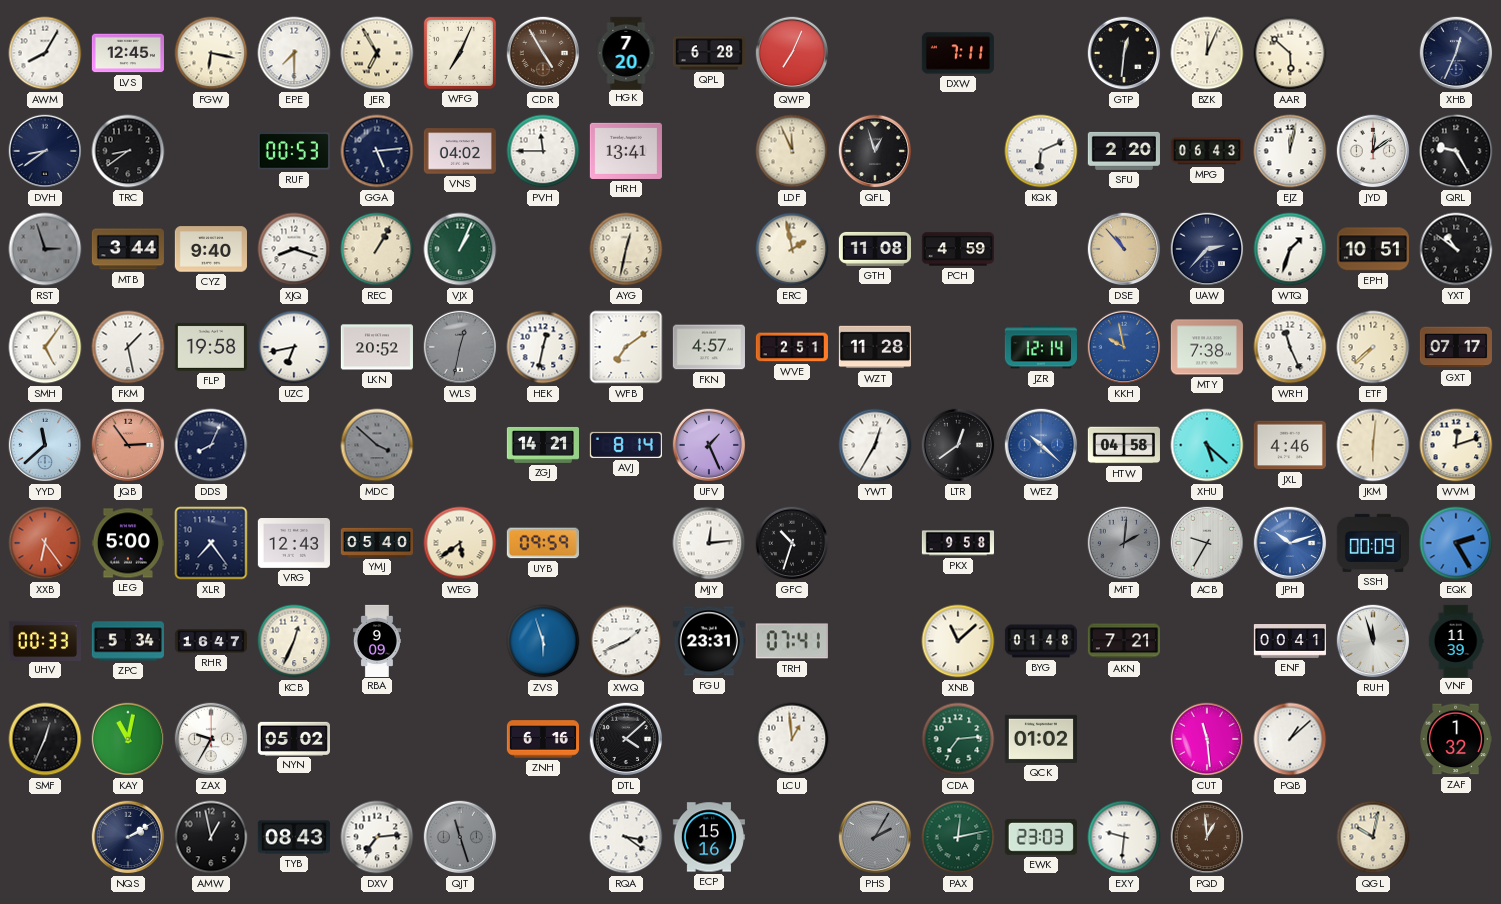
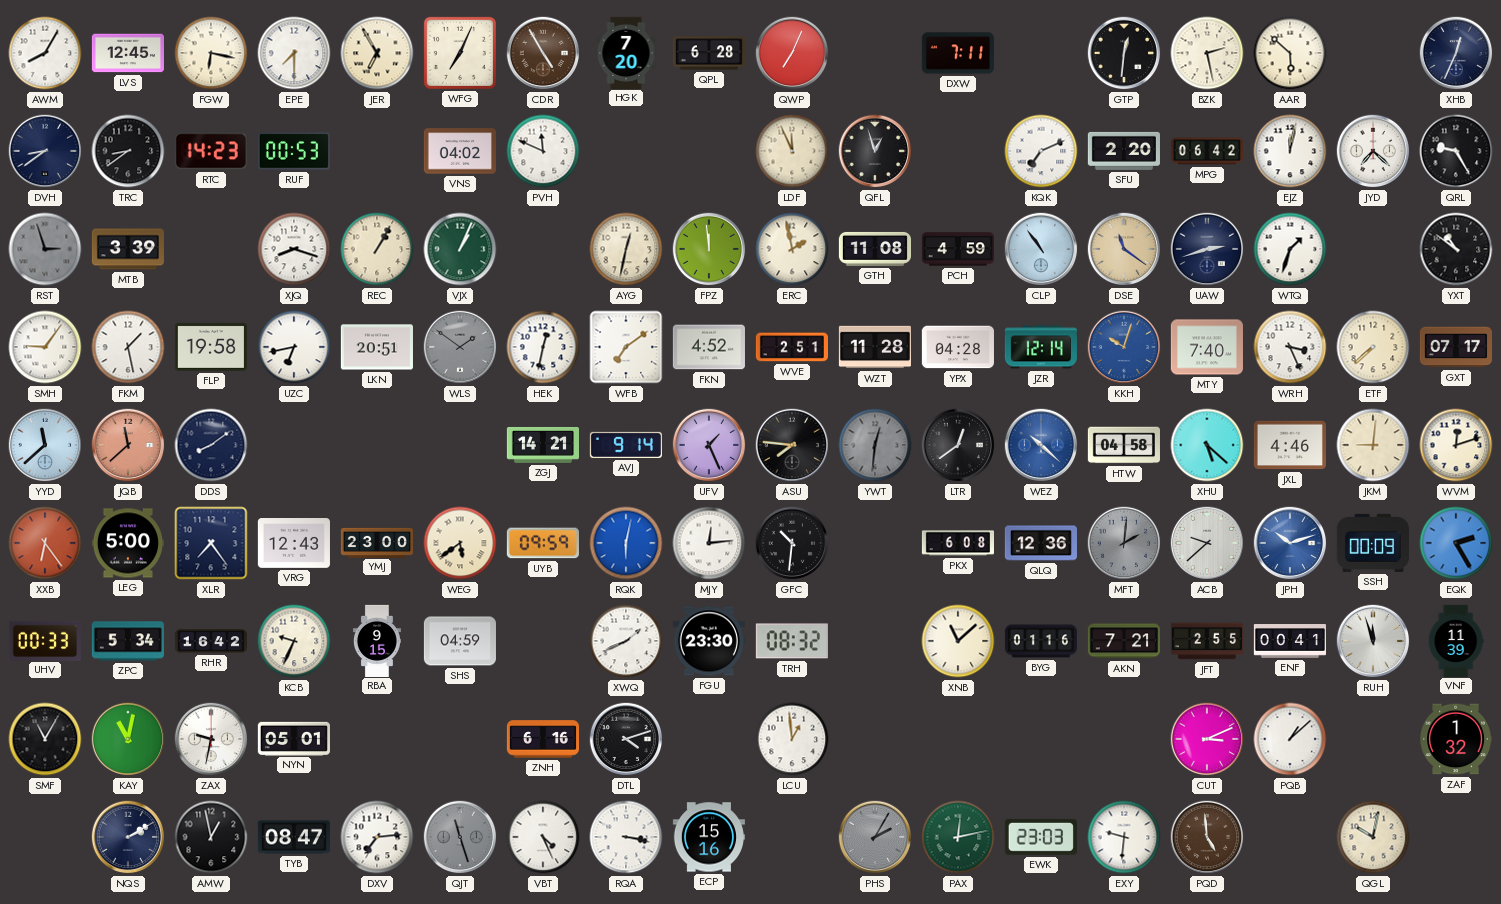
BZK: 12:04 -> 2:28
RTC: none -> 14:23
GGA: 5:14 -> none
PVH: 11:45 -> 11:49
HRH: 13:41 -> none
KQK: 6:11 -> 7:11
MPG: 06:43 -> 06:42
JYD: 12:09 -> 7:22
MTB: 3:44 -> 3:39
CYZ: 9:40 -> none
FPZ: none -> 11:59
CLP: none -> 10:54
DSE: 10:53 -> 11:21
UAW: 2:37 -> 2:42
EPH: 10:51 -> none
SMH: 5:06 -> 9:06
LKN: 20:52 -> 20:51
WLS: 12:32 -> 1:51
FKN: 4:57 -> 4:52
YPX: none -> 04:28
KKH: 9:58 -> 10:03
MTY: 7:38 -> 7:40
WRH: 11:26 -> 3:26
JQB: 2:54 -> 11:38
DDS: 8:04 -> 8:09
MDC: 3:52 -> none
AVJ: 8:14 -> 9:14
ASU: none -> 7:46
YWT: 12:35 -> 12:31
YWT dial: white -> grey
JKM: 6:01 -> 9:01
YMJ: 05:40 -> 23:00
RQK: none -> 6:02
GFC: 10:33 -> 10:31
PKX: 9:58 -> 6:08
QLQ: none -> 12:36
ACB: 9:35 -> 9:38
RHR: 16:47 -> 16:42
KCB: 12:34 -> 9:34
RBA: 9:09 -> 9:15
SHS: none -> 04:59
ZVS: 5:57 -> none
FGU: 23:31 -> 23:30
TRH: 07:41 -> 08:32
BYG: 01:48 -> 01:16
JFT: none -> 2:55
SMF: 12:34 -> 11:05
ZAX: 9:35 -> 9:32
NYN: 05:02 -> 05:01
DTL: 4:08 -> 4:12
CDA: 7:14 -> none
QCK: 01:02 -> none
CUT: 11:29 -> 3:11
TYB: 08:43 -> 08:47
VBT: none -> 4:26
RQA: 3:21 -> 3:17
PQD: 12:59 -> 4:59
